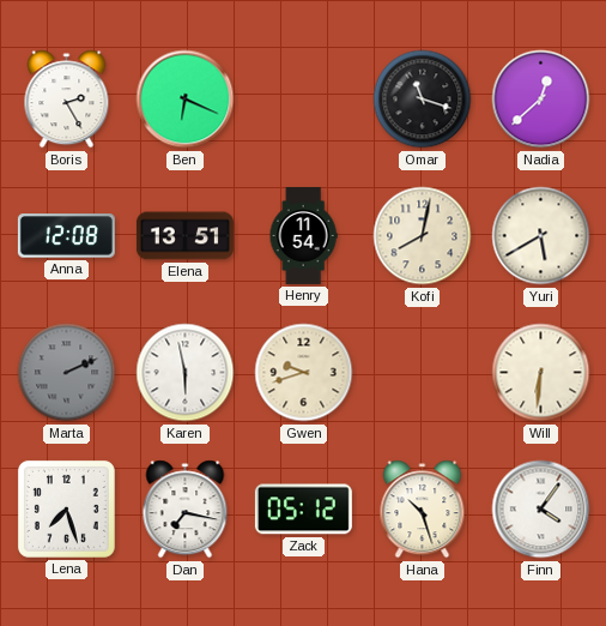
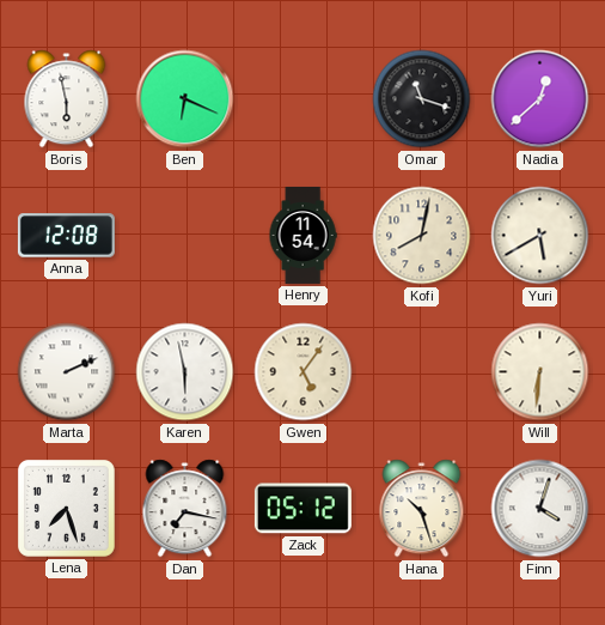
Boris: 2:25 -> 5:58
Elena: 13:51 -> none
Marta dial: grey -> white
Gwen: 9:42 -> 5:06
Finn: 4:06 -> 4:03
